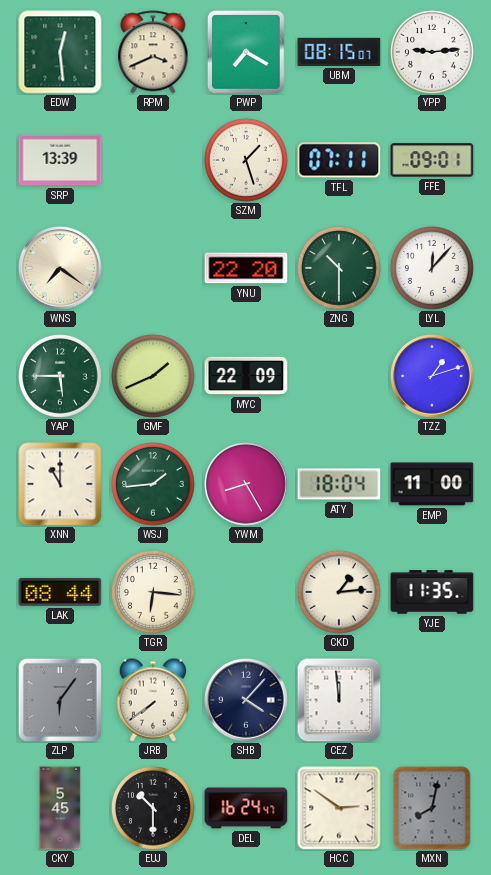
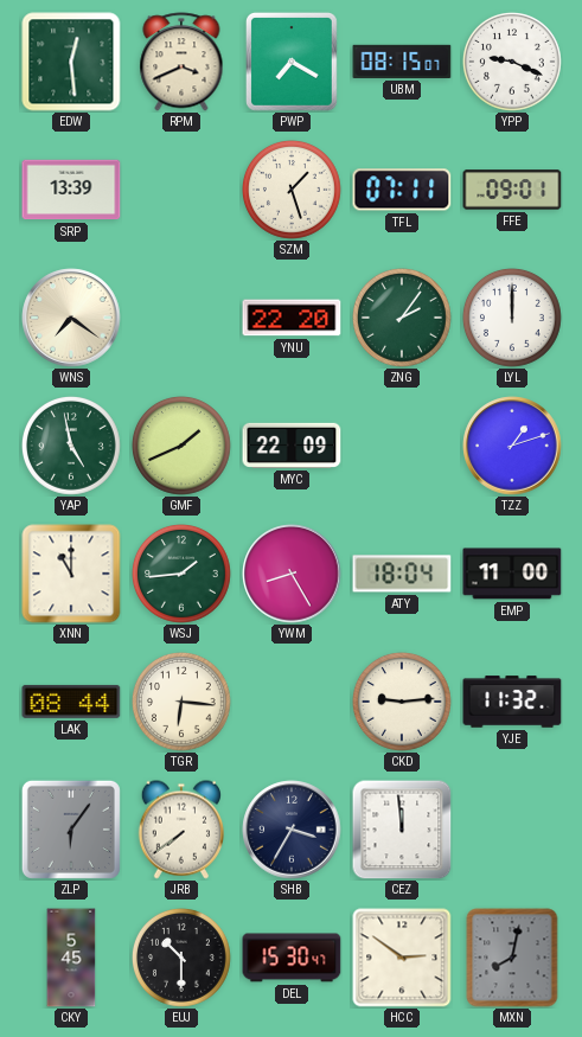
YPP: 9:14 -> 9:19
ZNG: 10:30 -> 2:06
LYL: 12:07 -> 12:00
YAP: 5:45 -> 4:58
CKD: 1:14 -> 9:14
YJE: 11:35 -> 11:32
SHB: 4:07 -> 3:35
DEL: 16:24 -> 15:30
